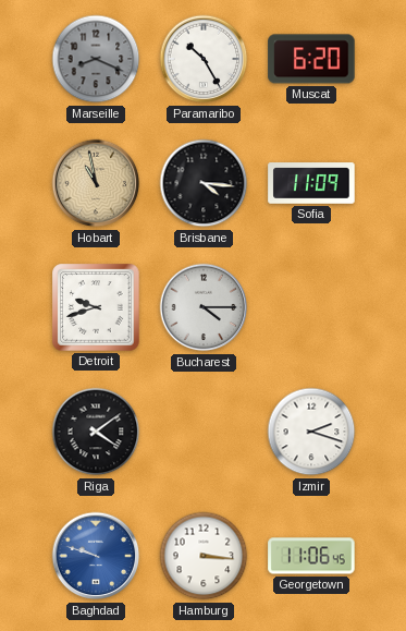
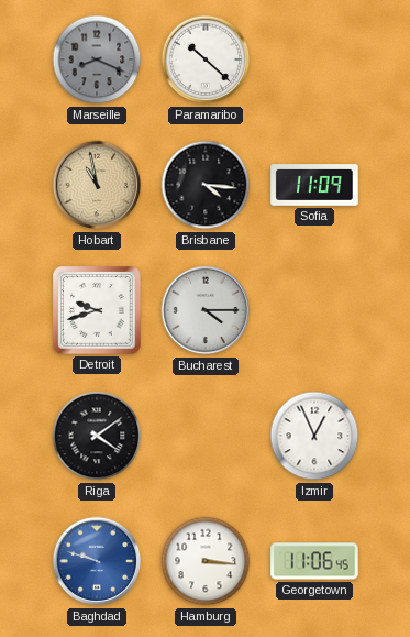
Paramaribo: 10:25 -> 10:22
Muscat: 6:20 -> none
Izmir: 2:18 -> 12:56
